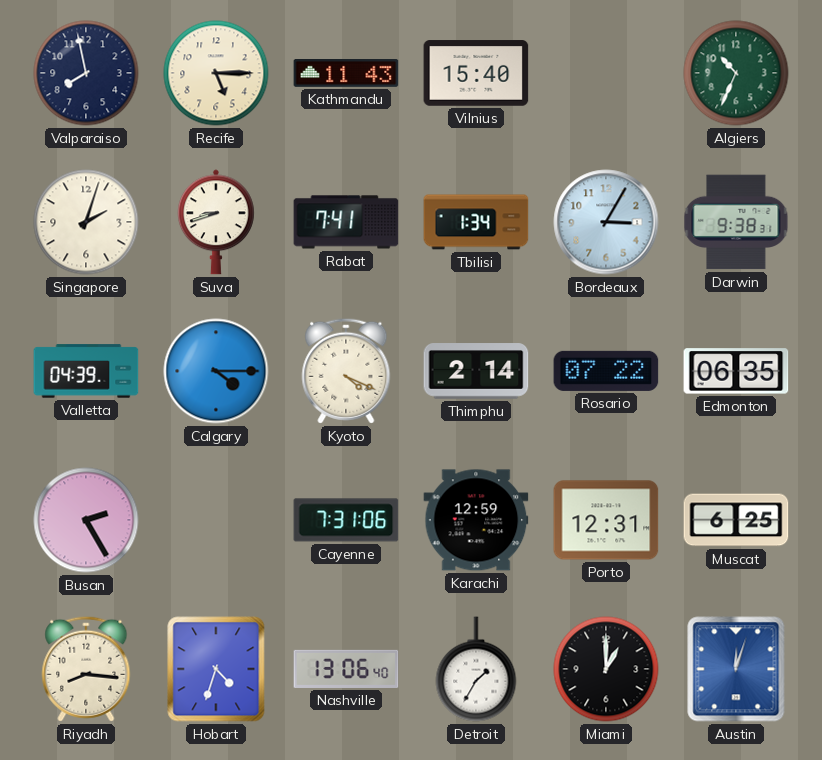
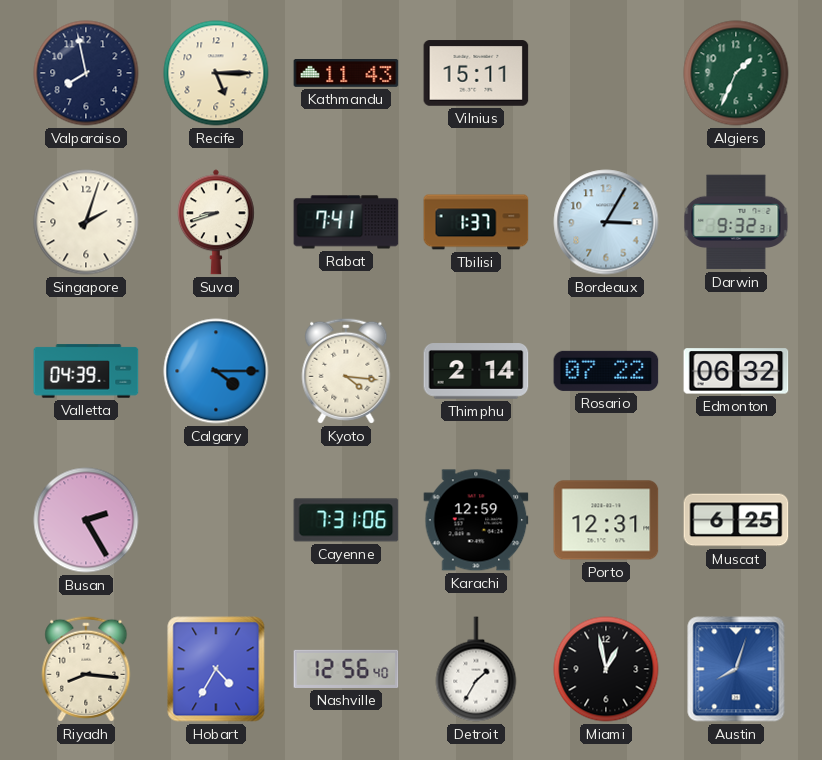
Vilnius: 15:40 -> 15:11
Algiers: 10:34 -> 1:34
Tbilisi: 1:34 -> 1:37
Darwin: 9:38 -> 9:32
Kyoto: 4:19 -> 4:16
Edmonton: 06:35 -> 06:32
Hobart: 4:33 -> 4:35
Nashville: 13:06 -> 12:56
Miami: 1:00 -> 12:58
Austin: 12:03 -> 8:03
